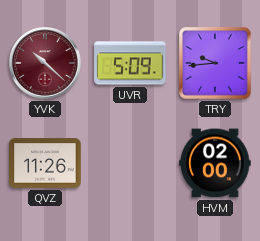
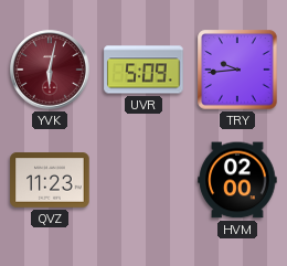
YVK: 10:22 -> 6:02
QVZ: 11:26 -> 11:23
